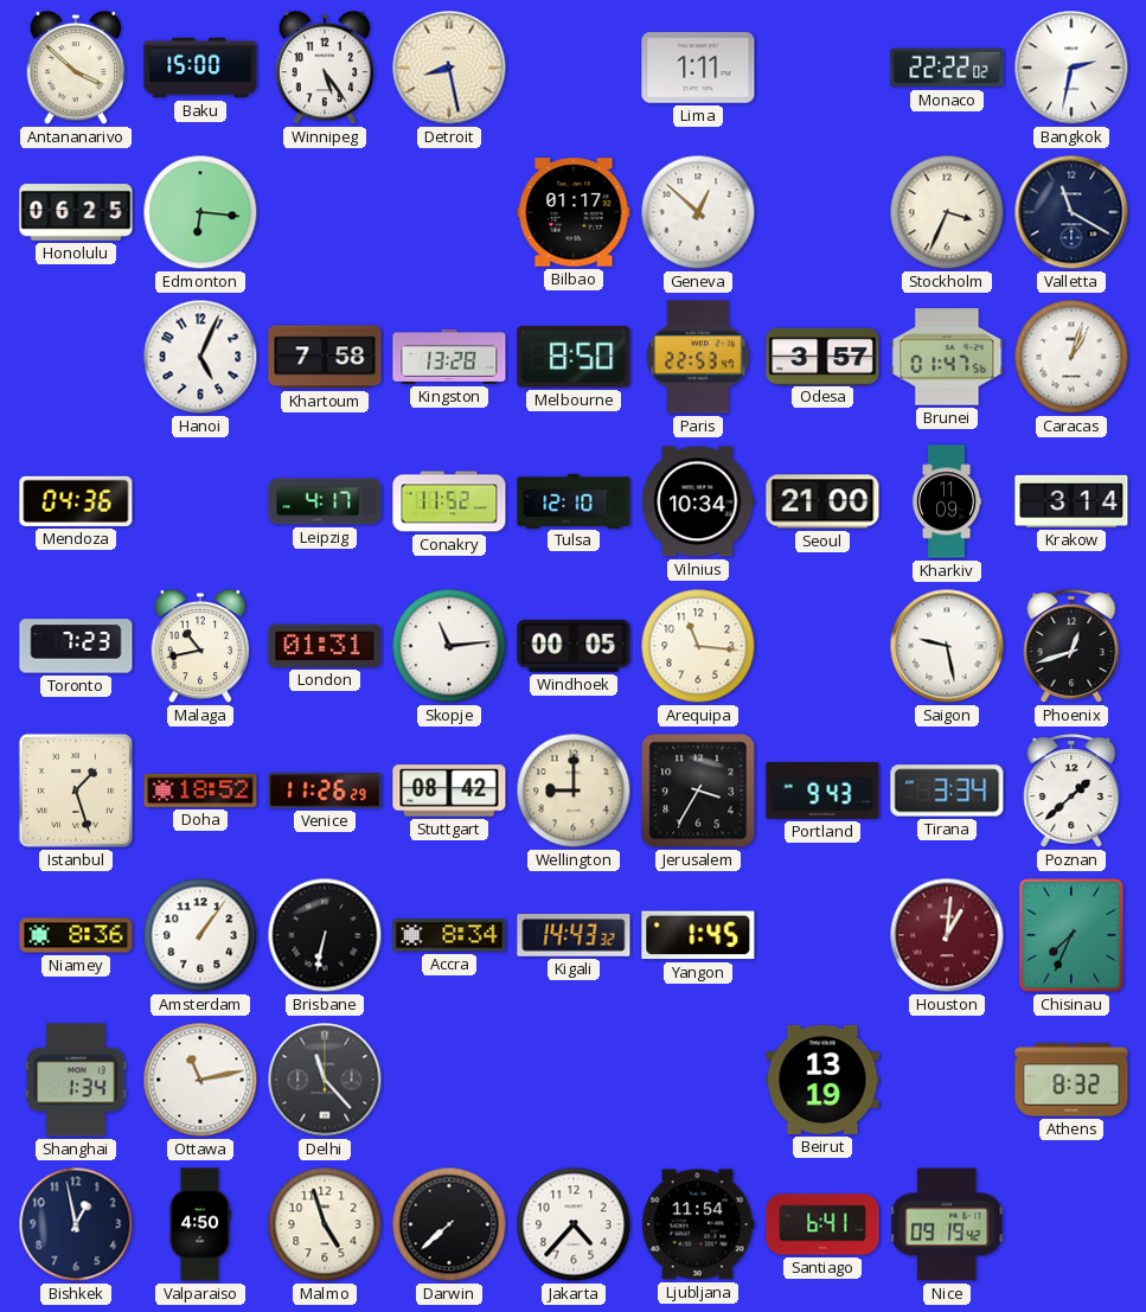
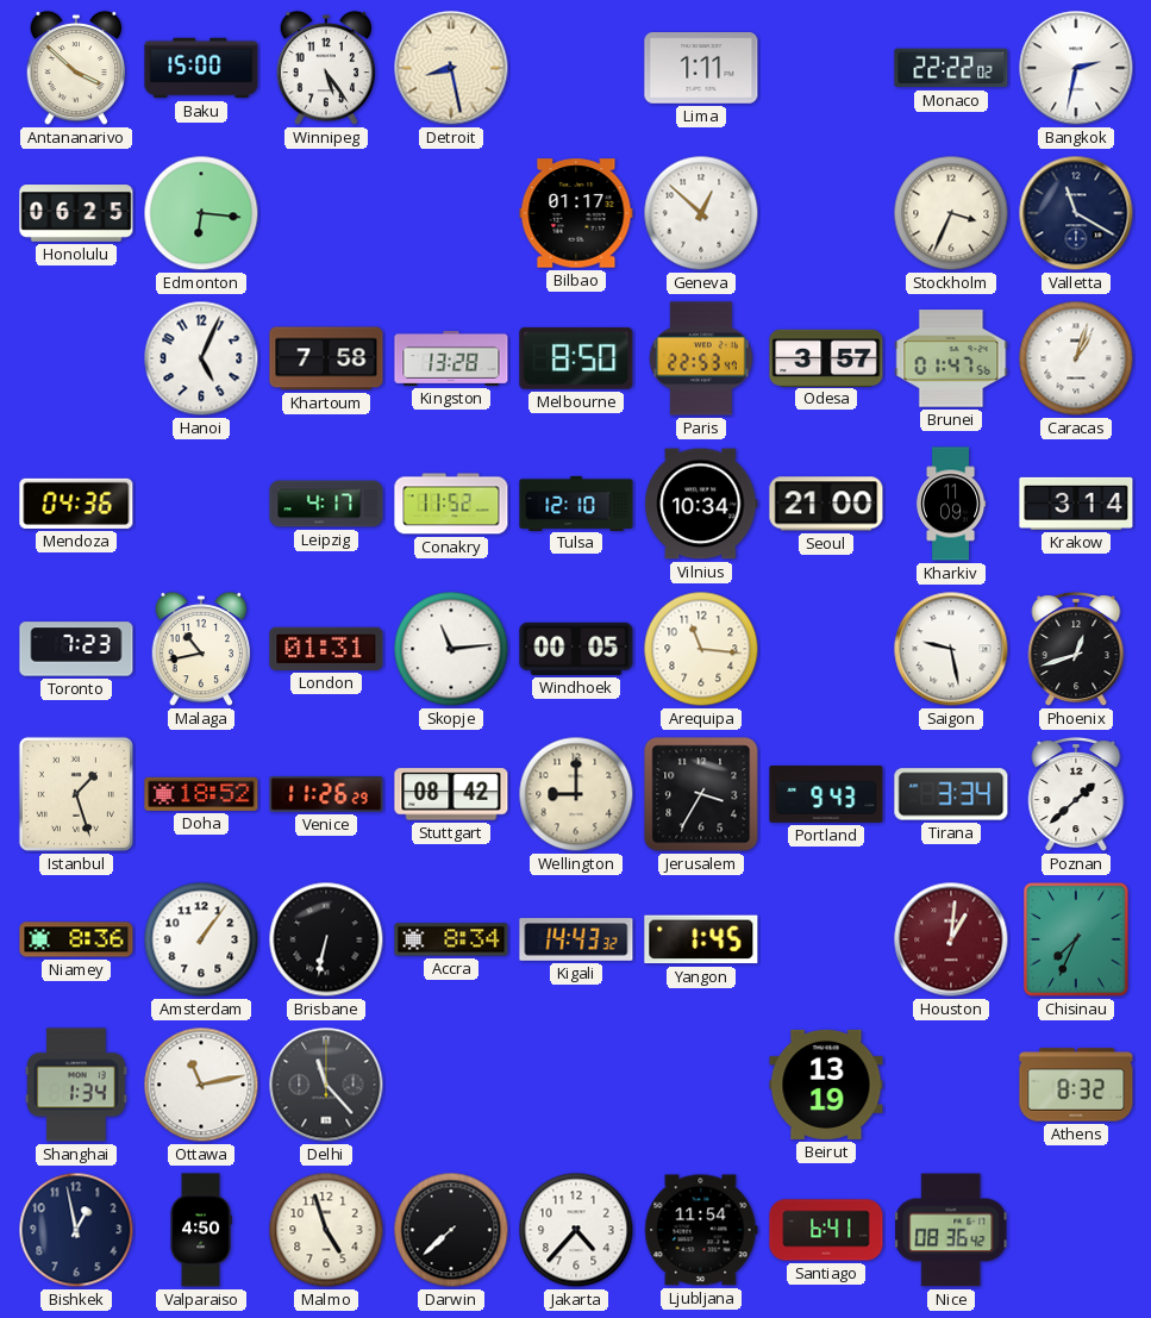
Nice: 09:19 -> 08:36
